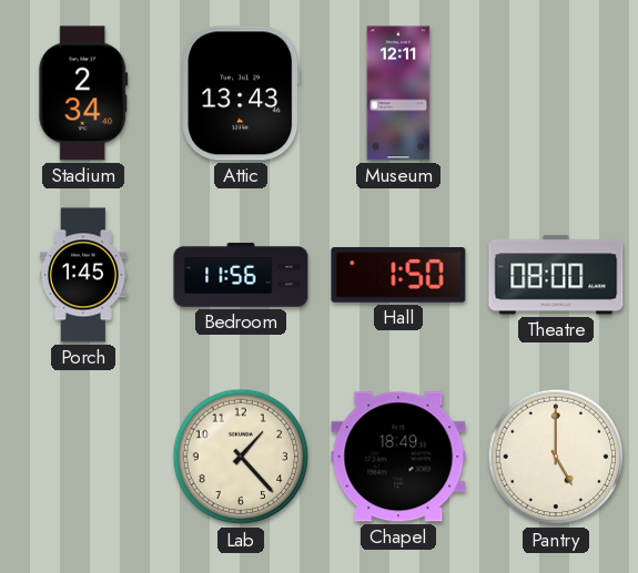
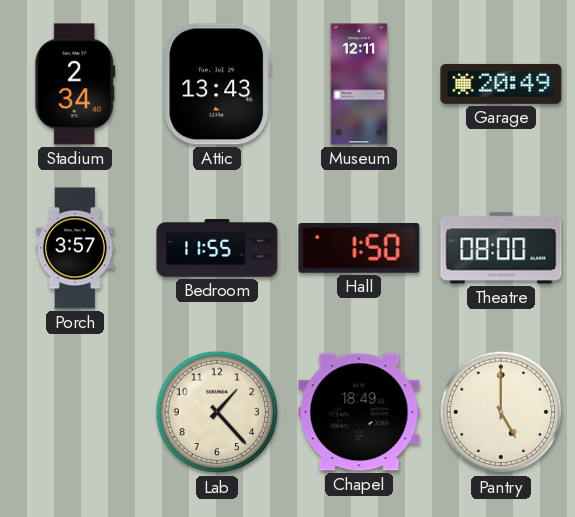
Garage: none -> 20:49
Porch: 1:45 -> 3:57
Bedroom: 11:56 -> 11:55
